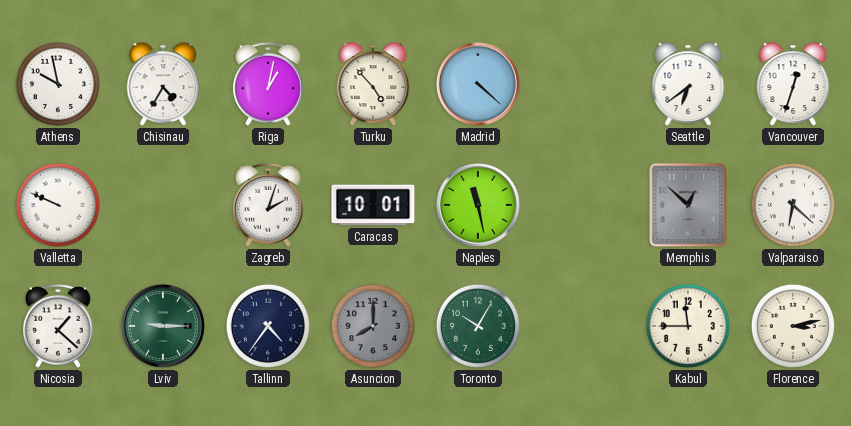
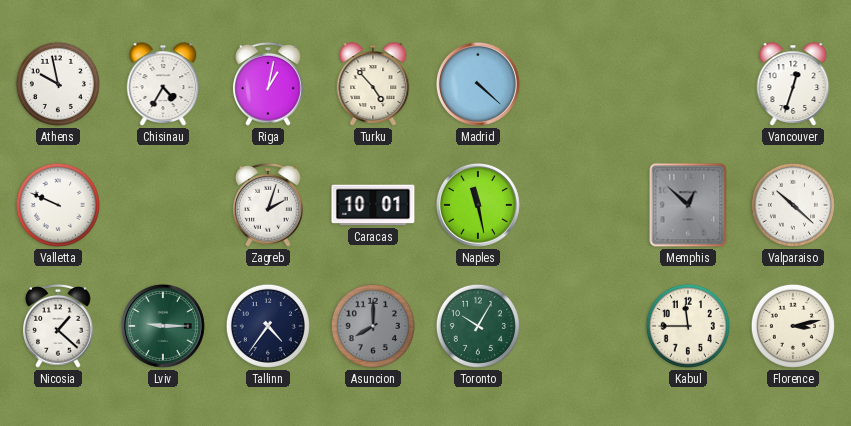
Seattle: 6:39 -> none
Valparaiso: 6:22 -> 10:22
